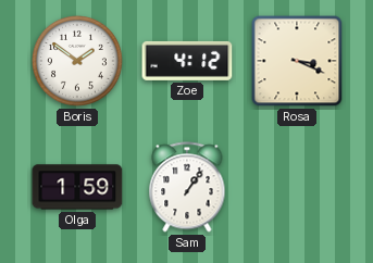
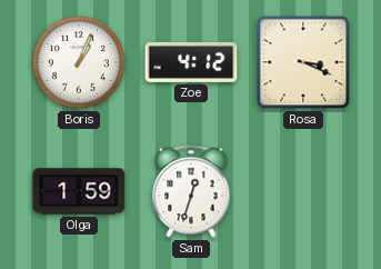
Boris: 1:51 -> 1:04
Sam: 1:06 -> 12:33
